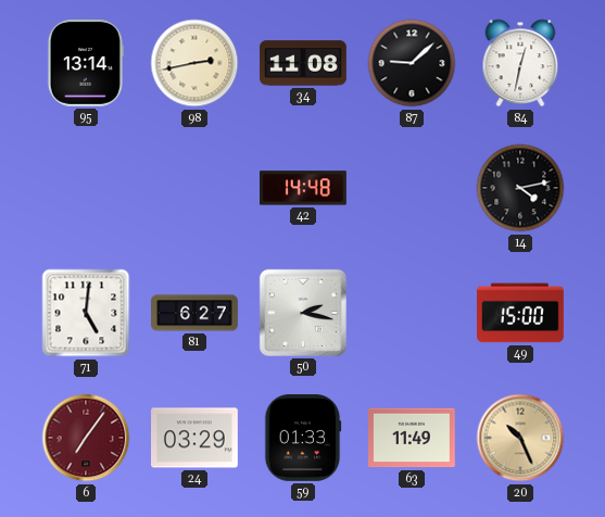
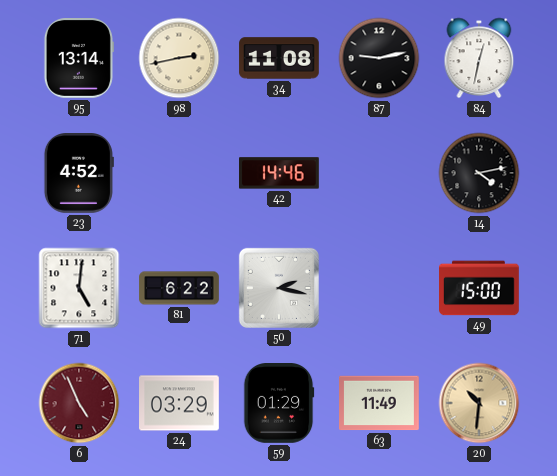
87: 9:08 -> 9:13
23: none -> 4:52
42: 14:48 -> 14:46
81: 6:27 -> 6:22
6: 7:06 -> 4:56
59: 01:33 -> 01:29
20: 10:26 -> 10:31
